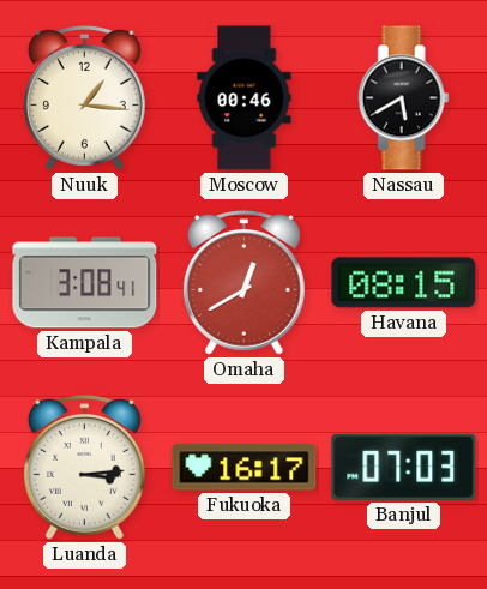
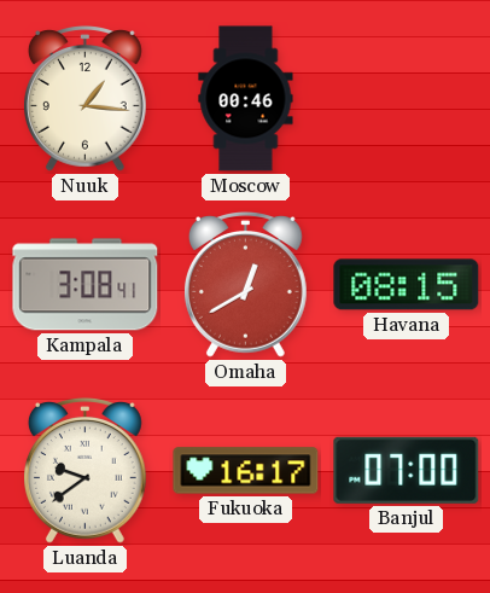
Nassau: 5:40 -> none
Luanda: 3:14 -> 9:39
Banjul: 07:03 -> 07:00
